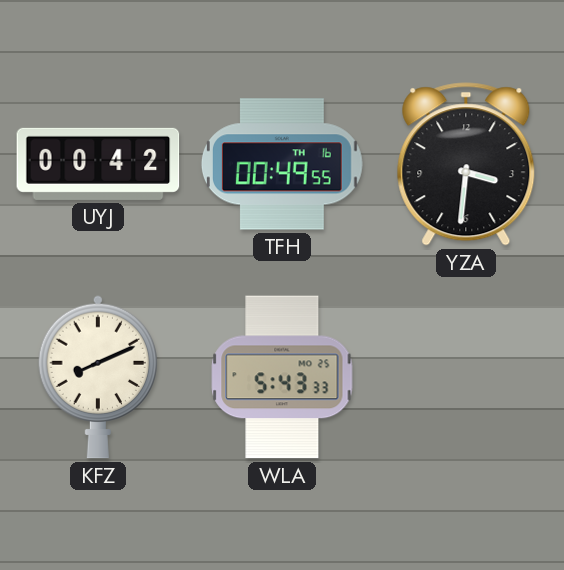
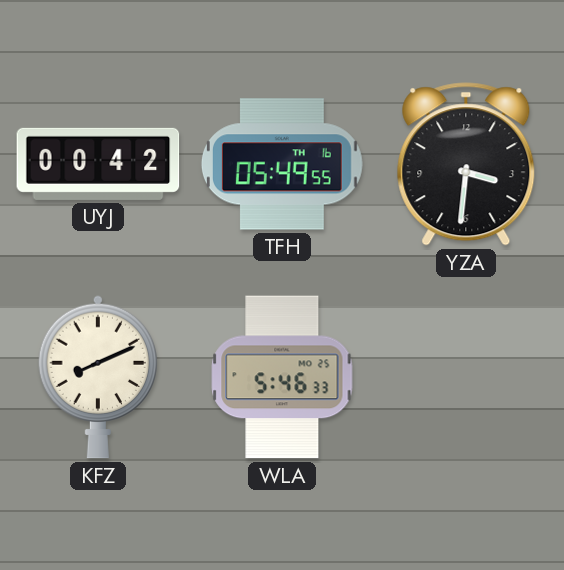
TFH: 00:49 -> 05:49
WLA: 5:43 -> 5:46
